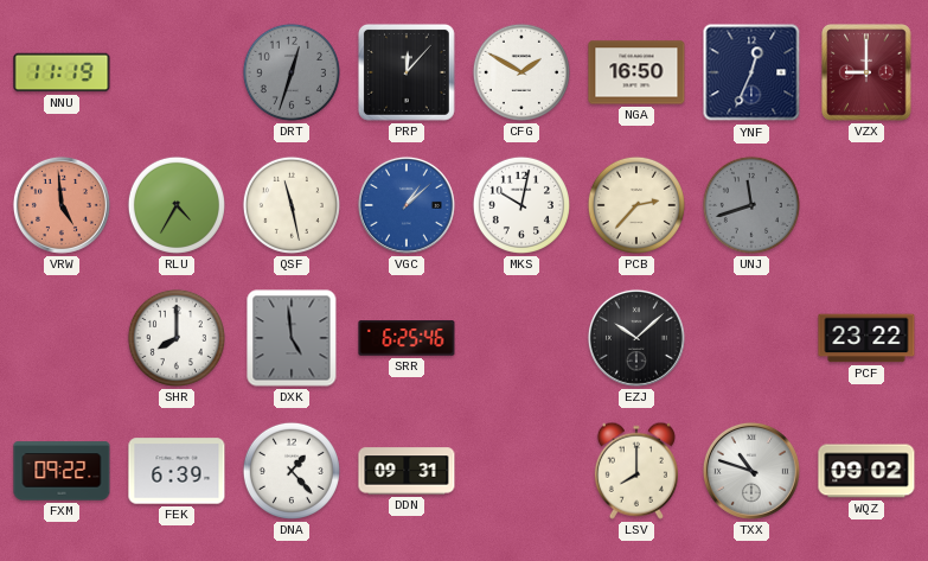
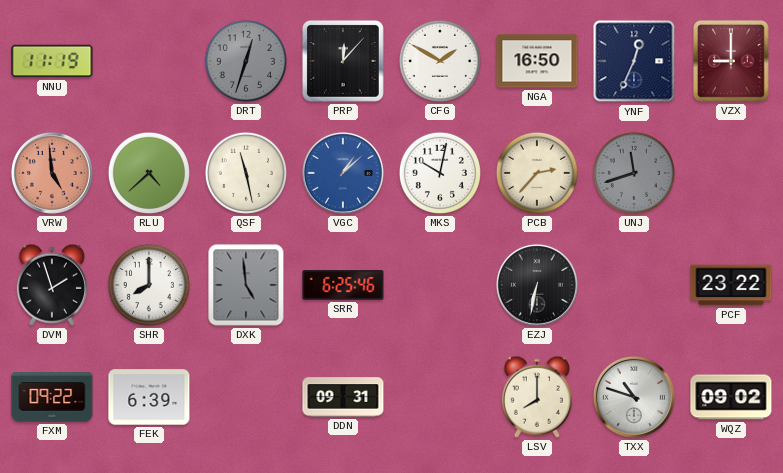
RLU: 4:35 -> 4:38
DVM: none -> 1:57
EZJ: 10:08 -> 6:32
DNA: 1:23 -> none
